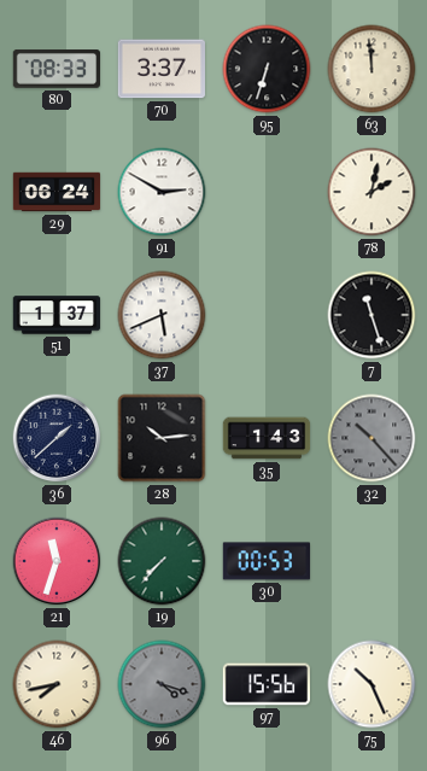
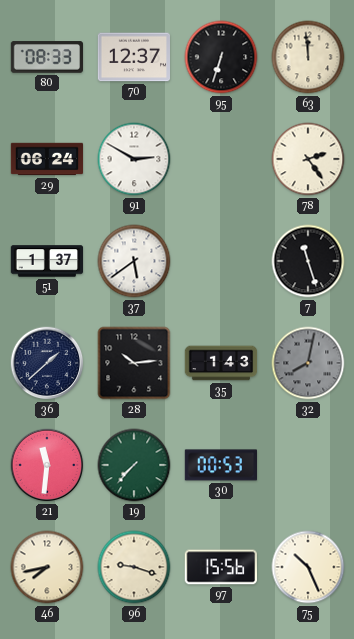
70: 3:37 -> 12:37
78: 2:02 -> 2:24
37: 5:41 -> 5:39
32: 10:23 -> 8:02
21: 11:33 -> 11:31
96: 4:18 -> 9:18
96 dial: grey -> cream
